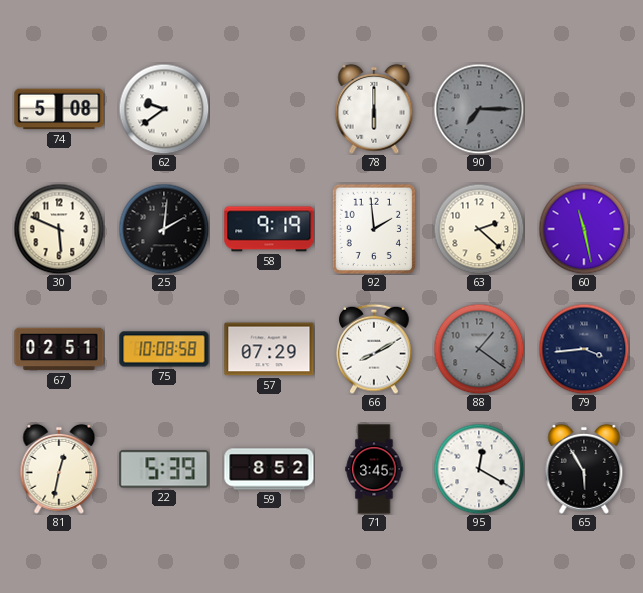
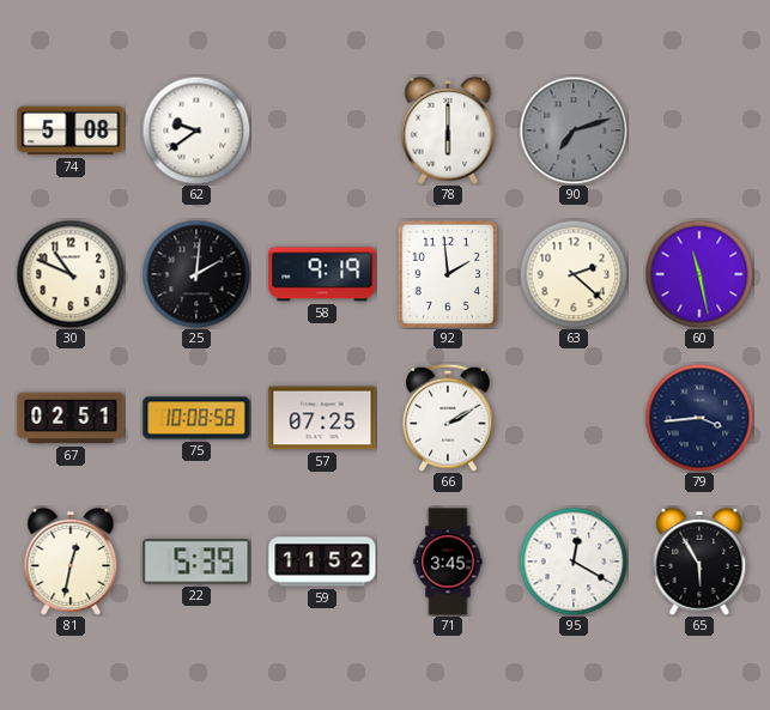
90: 7:15 -> 7:12
30: 5:49 -> 10:49
57: 07:29 -> 07:25
66: 8:10 -> 2:10
88: 1:21 -> none
59: 8:52 -> 11:52
